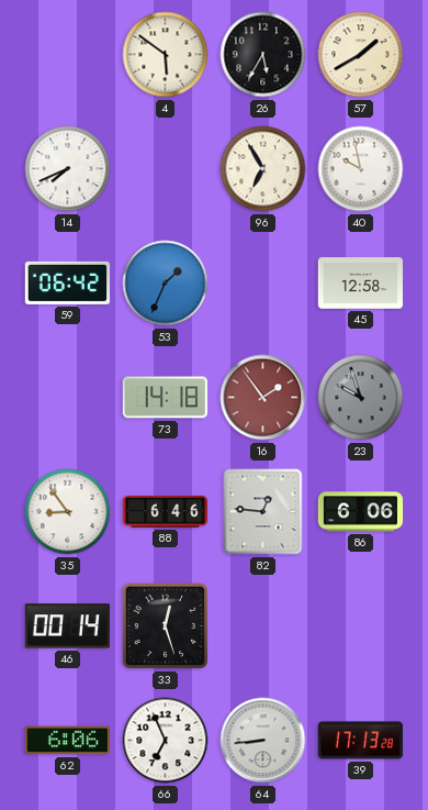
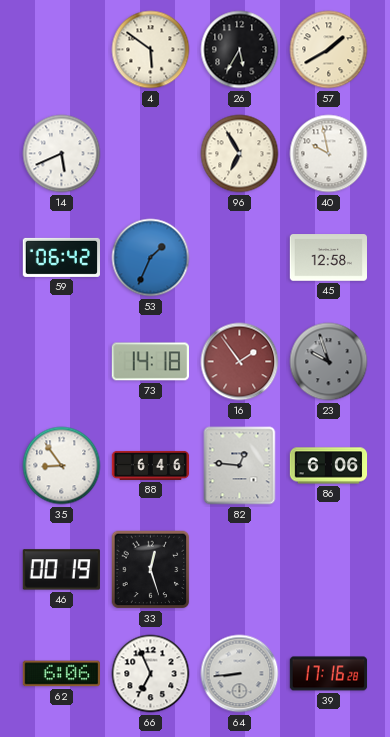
14: 7:41 -> 5:41
46: 00:14 -> 00:19
39: 17:13 -> 17:16
